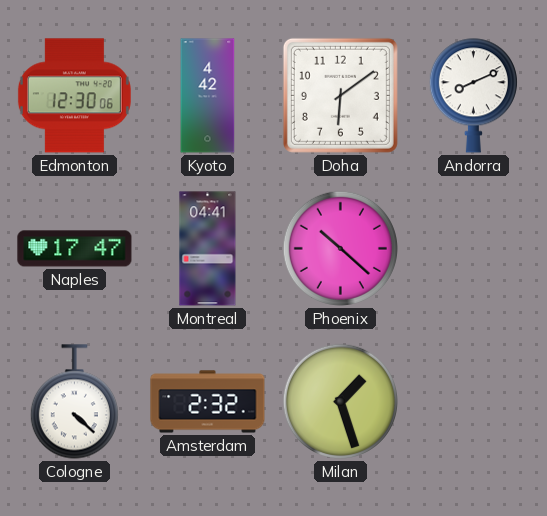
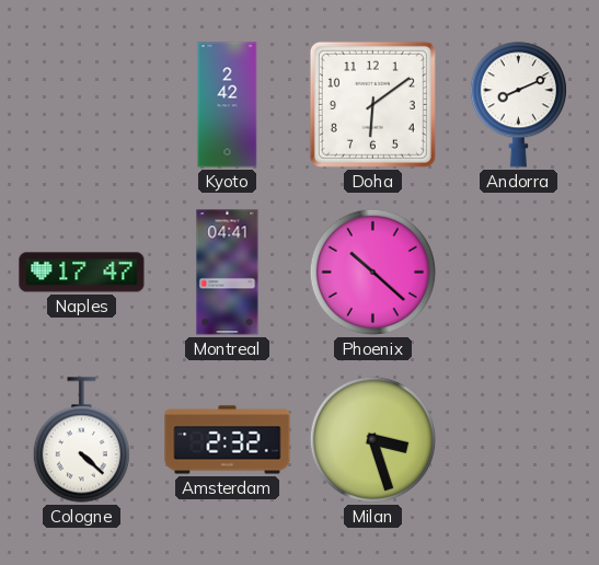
Edmonton: 12:30 -> none
Kyoto: 4:42 -> 2:42
Milan: 1:27 -> 3:27
